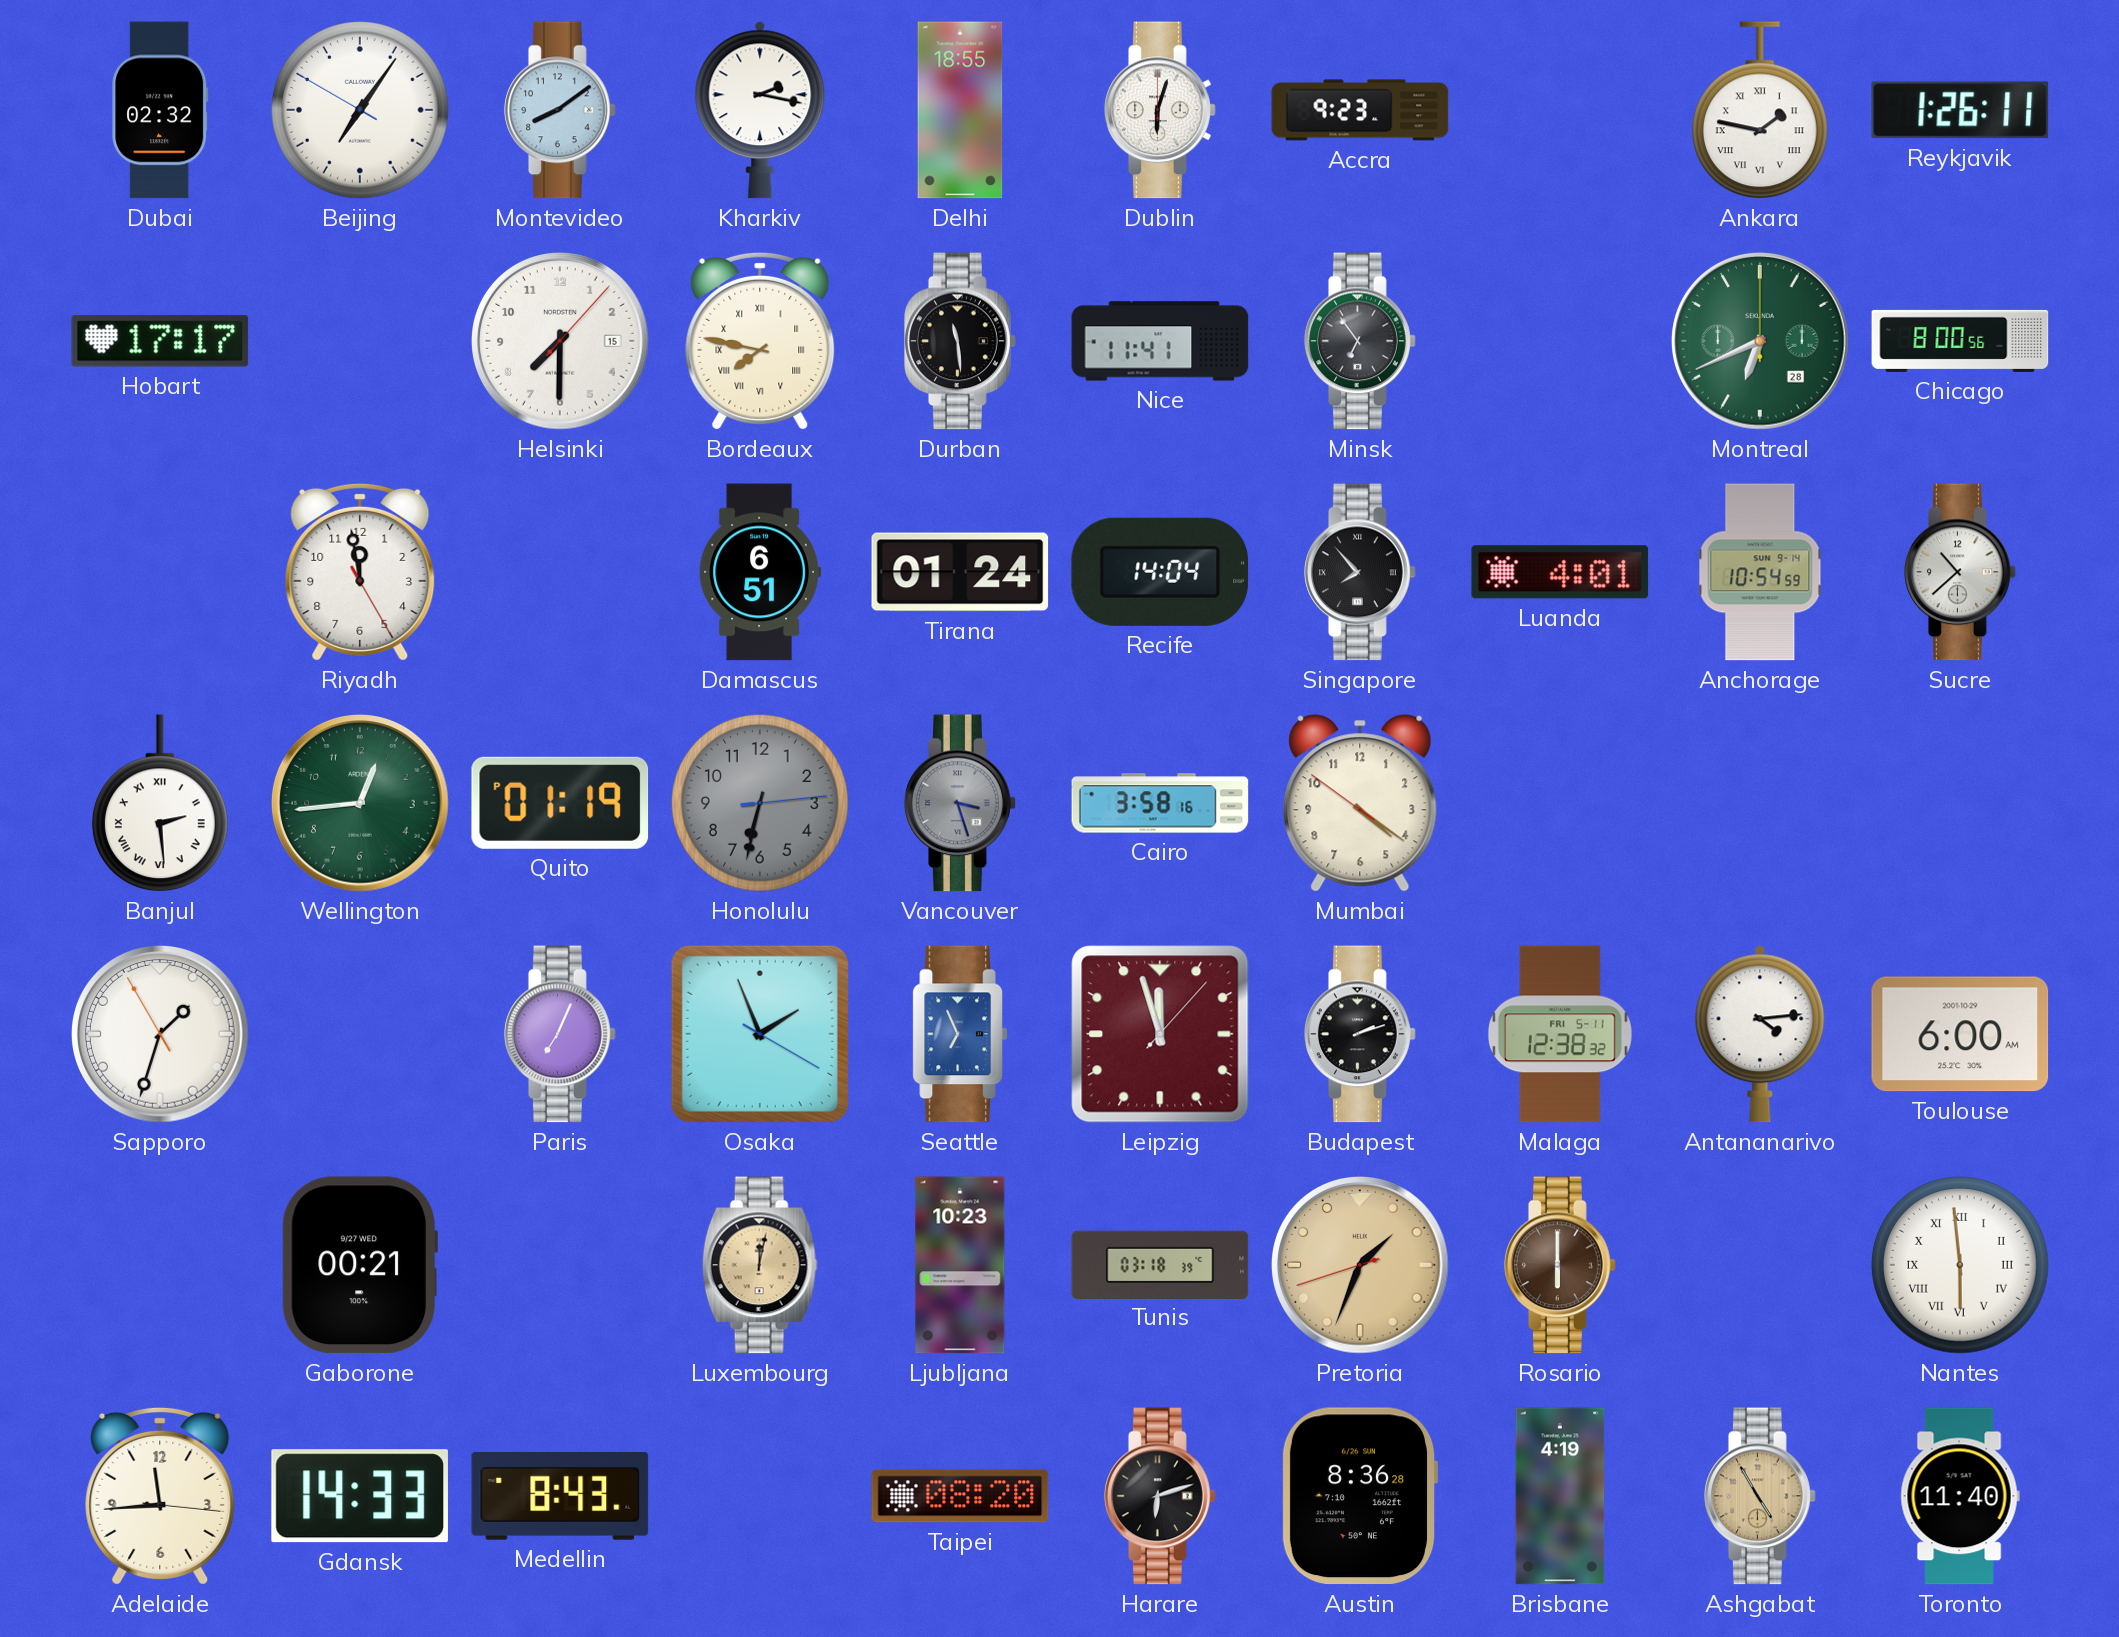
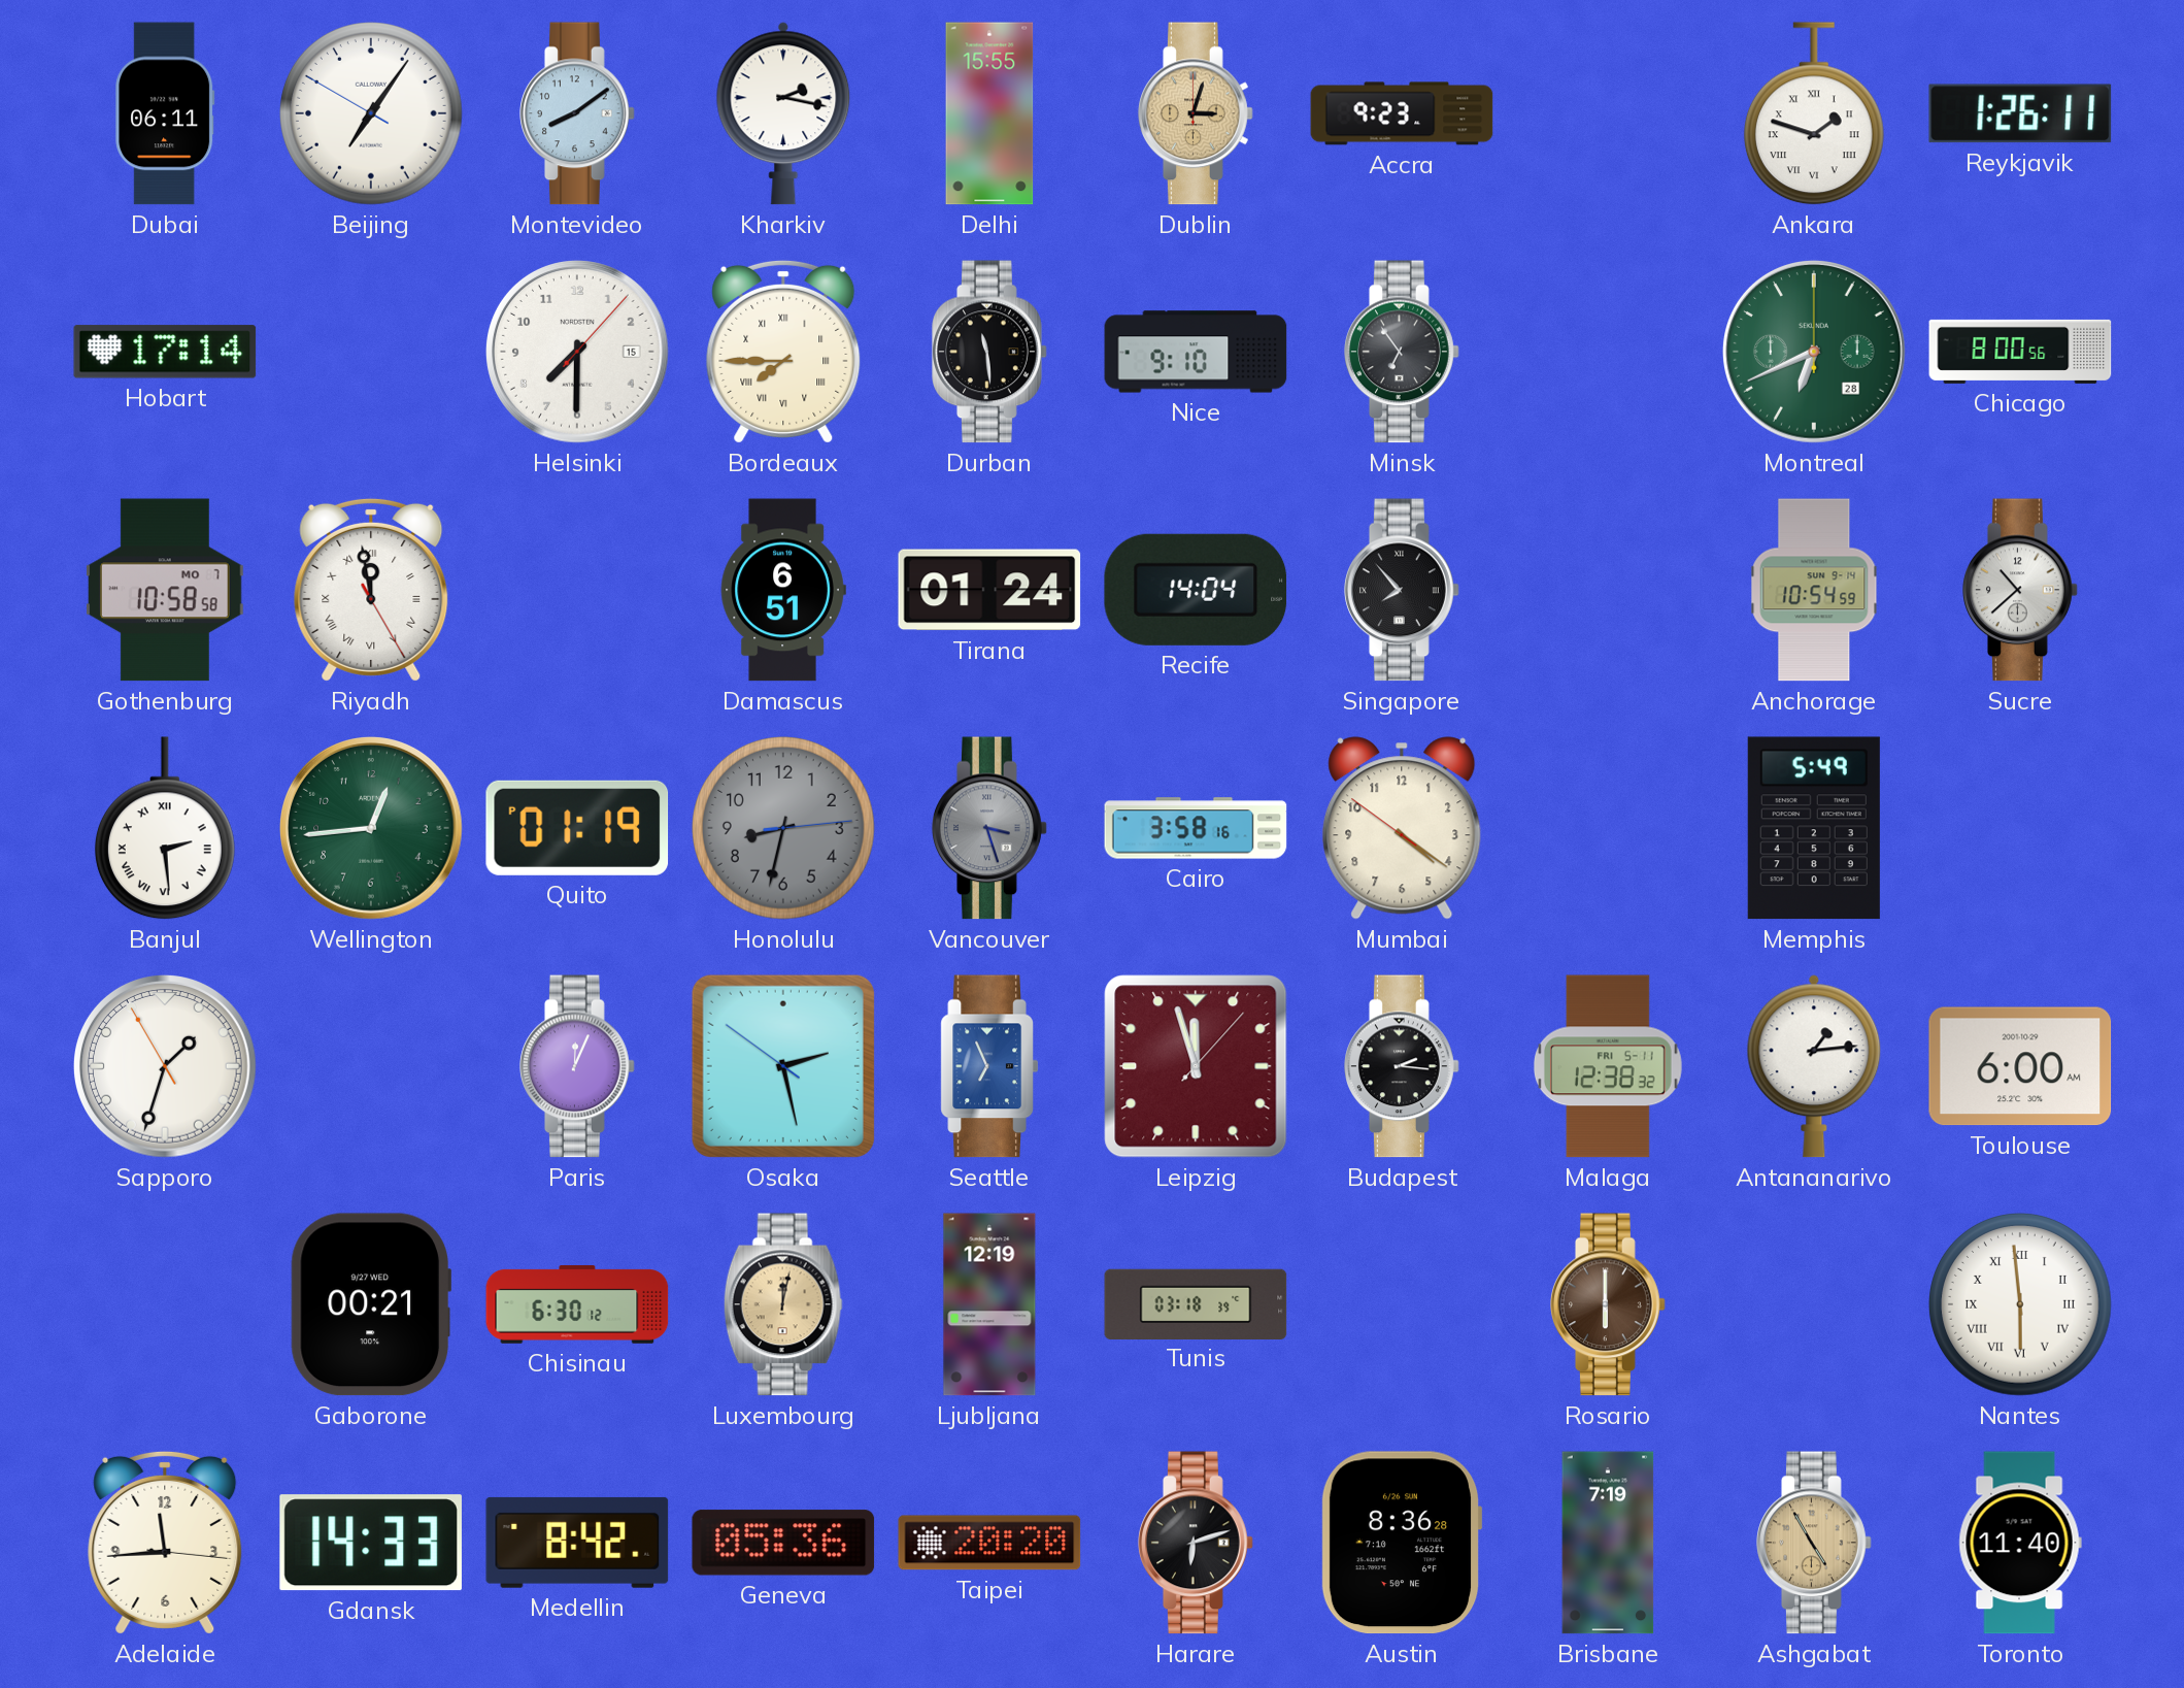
Dubai: 02:32 -> 06:11
Delhi: 18:55 -> 15:55
Dublin: 6:03 -> 3:03
Dublin dial: white -> champagne
Ankara: 1:47 -> 1:48
Hobart: 17:17 -> 17:14
Bordeaux: 7:47 -> 7:45
Nice: 11:41 -> 9:10
Gothenburg: none -> 10:58
Riyadh numerals: Arabic -> Roman
Luanda: 4:01 -> none
Honolulu: 6:32 -> 8:32
Memphis: none -> 5:49
Paris: 7:04 -> 12:04
Osaka: 1:56 -> 2:27
Budapest: 2:12 -> 2:16
Antananarivo: 4:14 -> 1:14
Chisinau: none -> 6:30
Ljubljana: 10:23 -> 12:19
Pretoria: 1:33 -> none
Medellin: 8:43 -> 8:42
Geneva: none -> 05:36
Taipei: 08:20 -> 20:20
Brisbane: 4:19 -> 7:19
